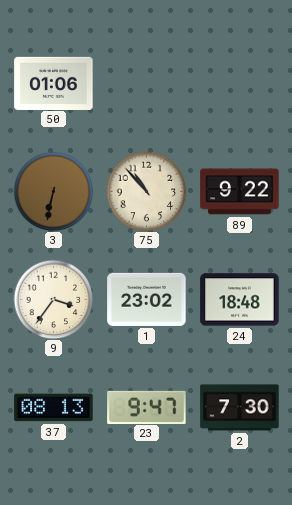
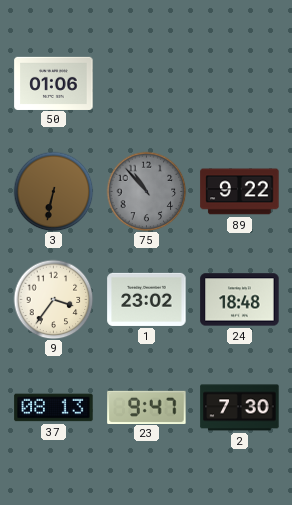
75 dial: cream -> grey
